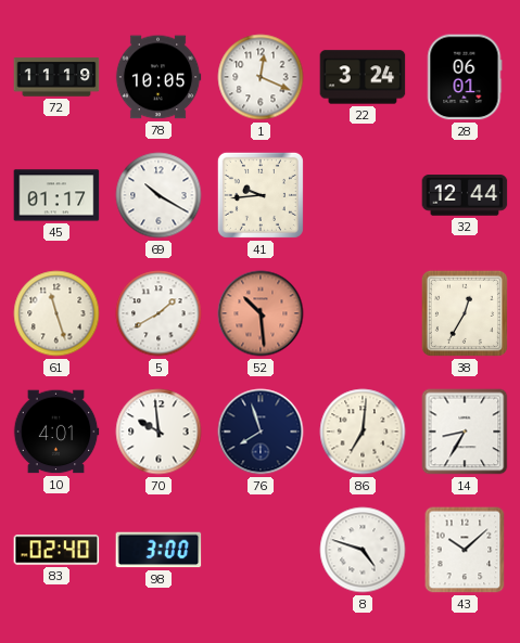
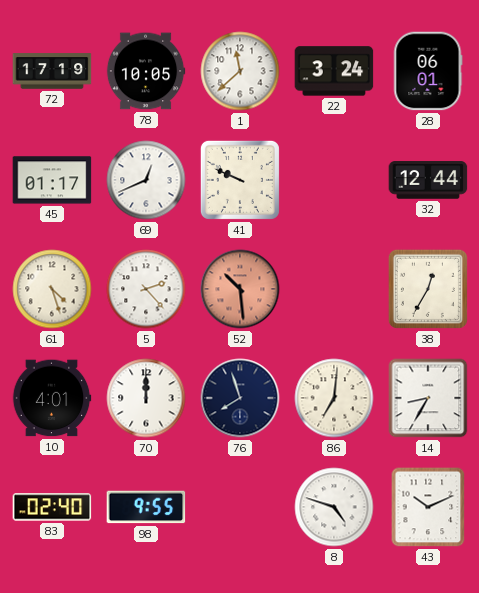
72: 11:19 -> 17:19
1: 12:19 -> 11:38
69: 10:20 -> 12:41
41: 9:44 -> 9:49
61: 11:27 -> 4:27
5: 1:40 -> 2:23
70: 9:59 -> 12:00
98: 3:00 -> 9:55
43: 10:08 -> 10:11
